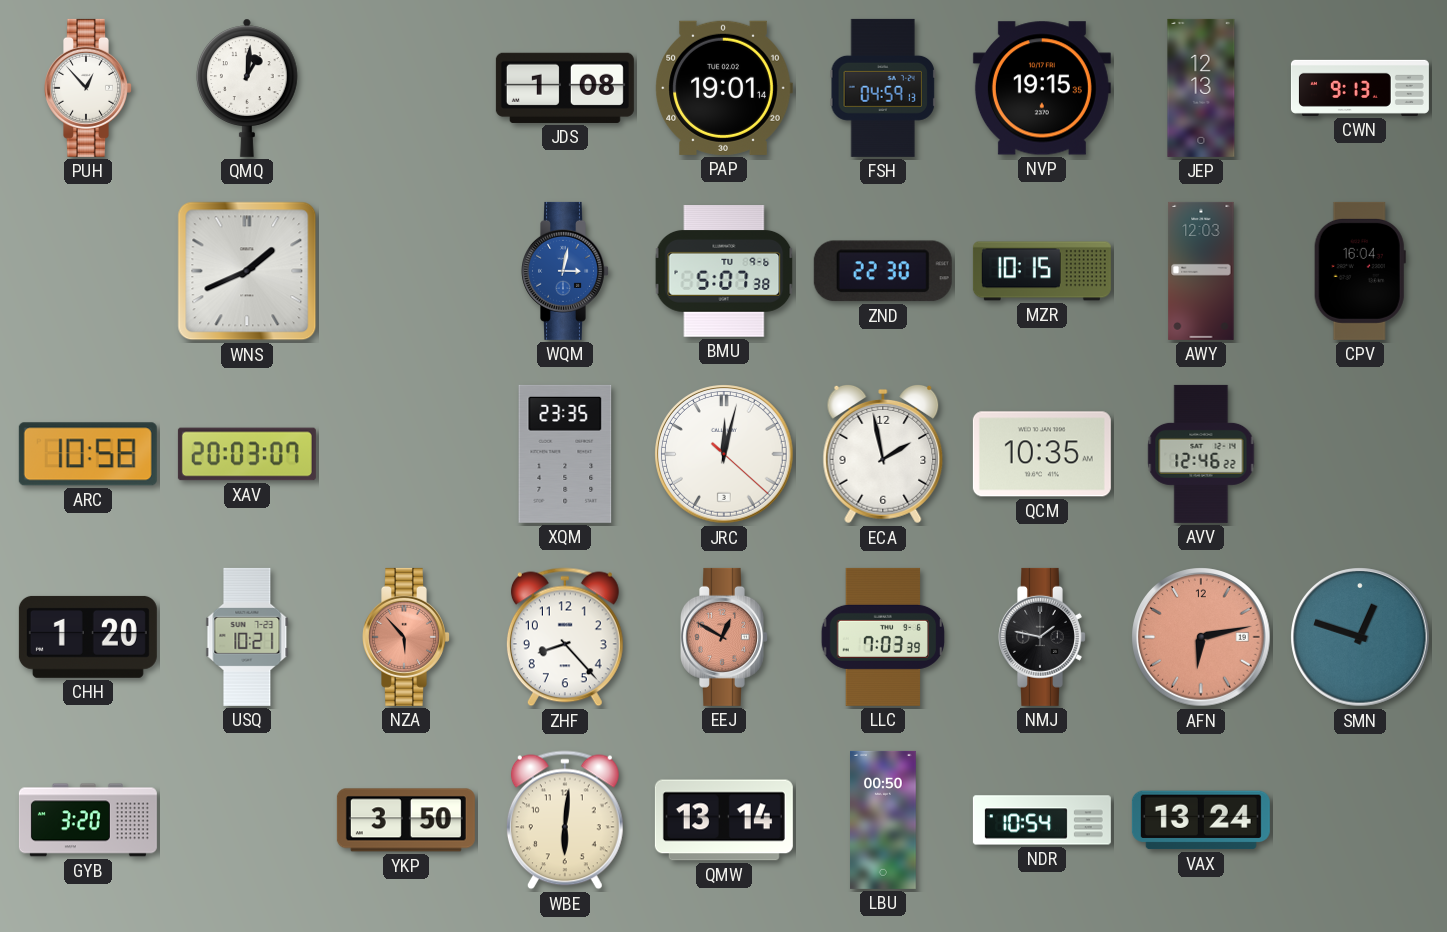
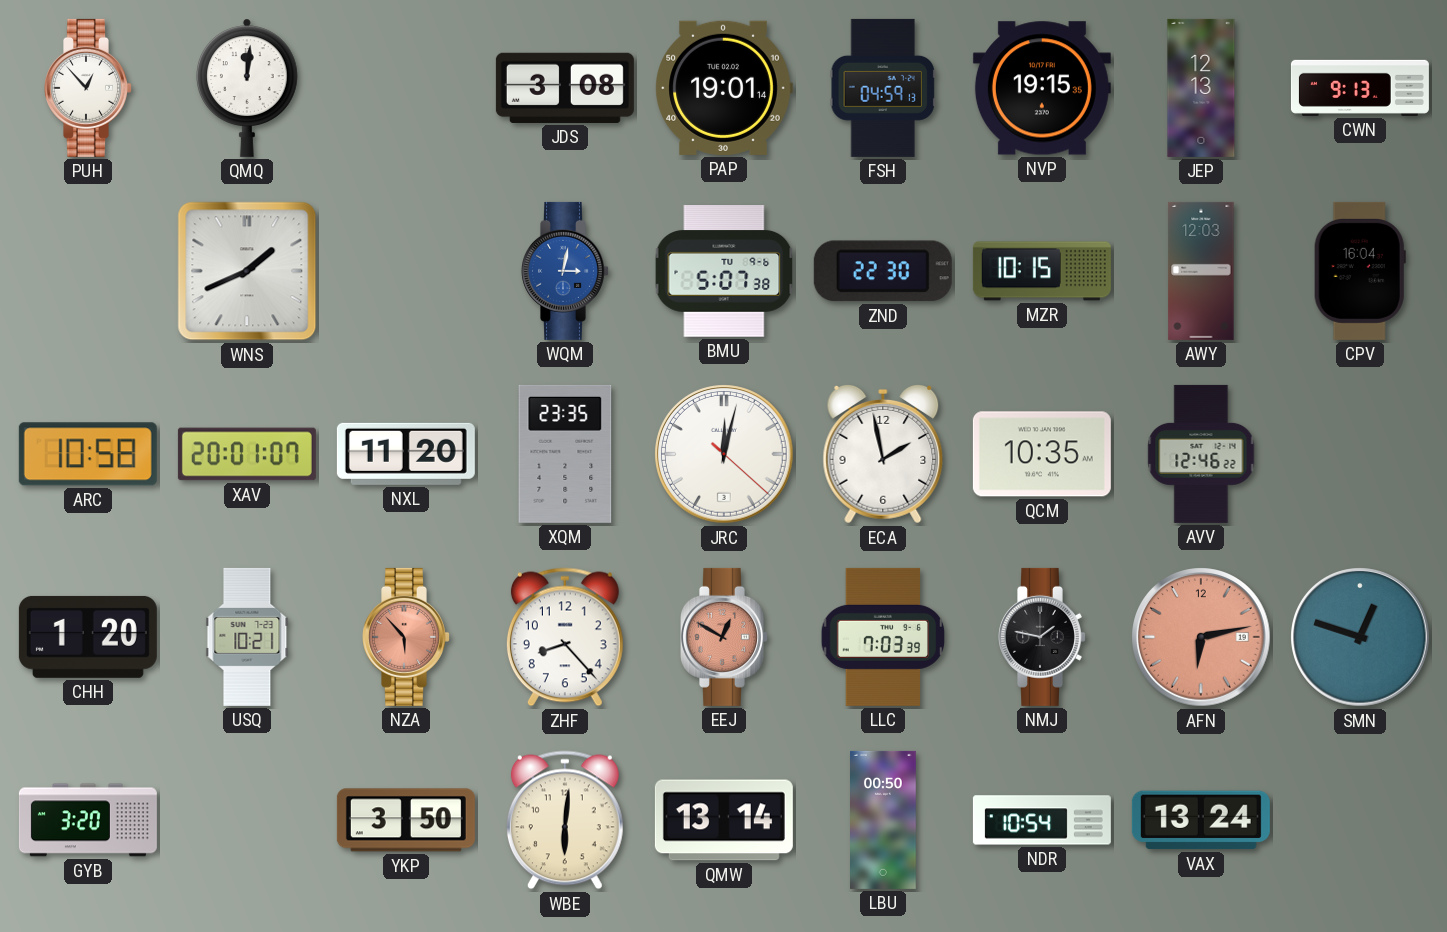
QMQ: 1:01 -> 12:01
JDS: 1:08 -> 3:08
XAV: 20:03 -> 20:01
NXL: none -> 11:20
